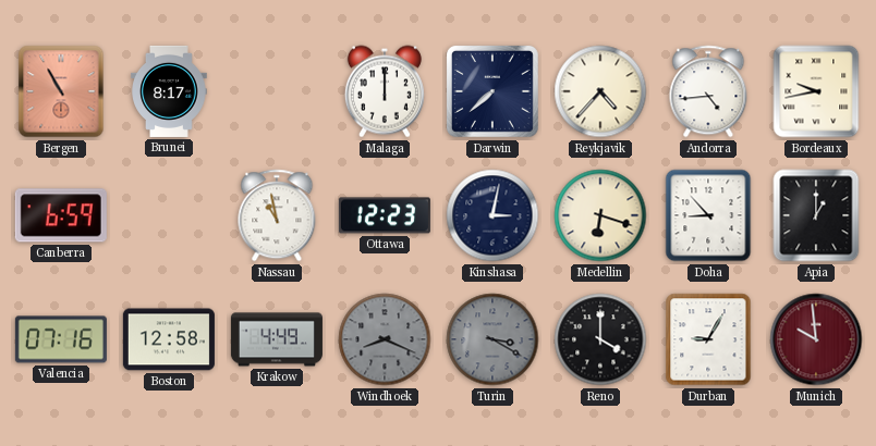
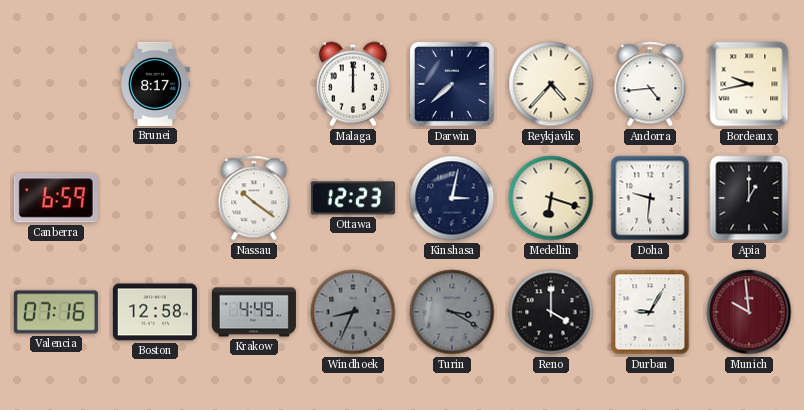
Bergen: 10:55 -> none
Nassau: 10:58 -> 10:21
Doha: 8:53 -> 9:31
Windhoek: 8:19 -> 8:34
